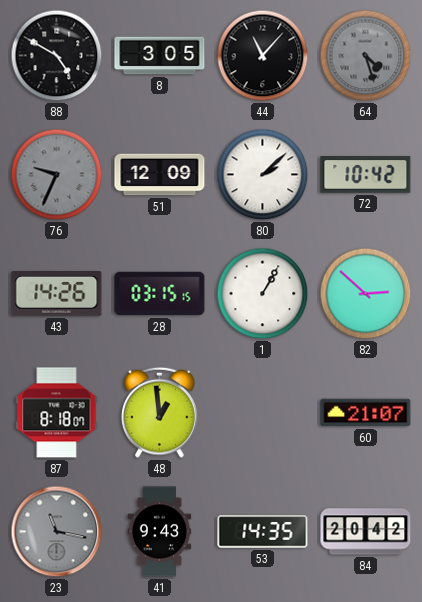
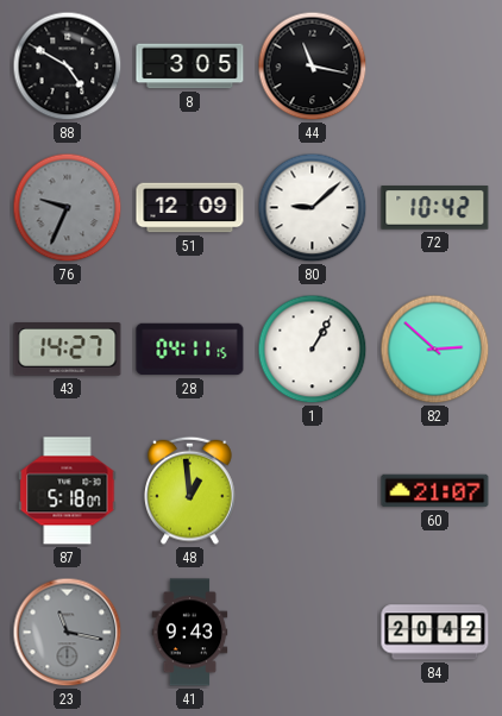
44: 11:07 -> 11:17
64: 4:27 -> none
80: 2:08 -> 9:08
43: 14:26 -> 14:27
28: 03:15 -> 04:11
87: 8:18 -> 5:18
53: 14:35 -> none
